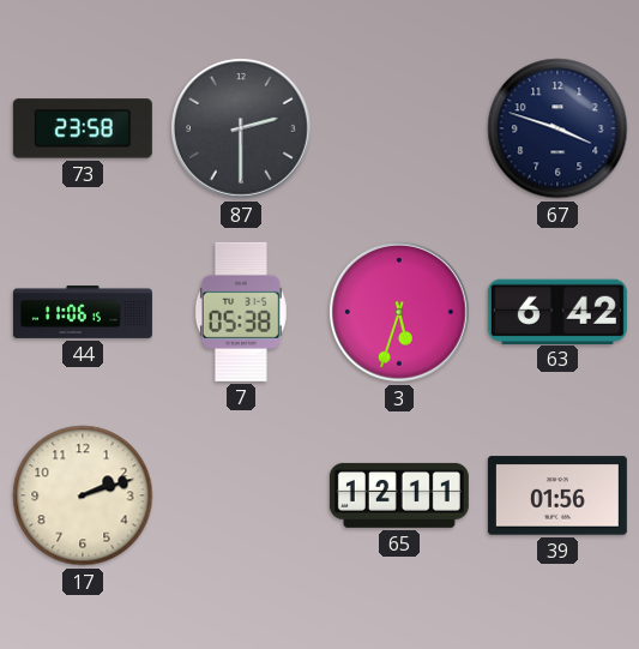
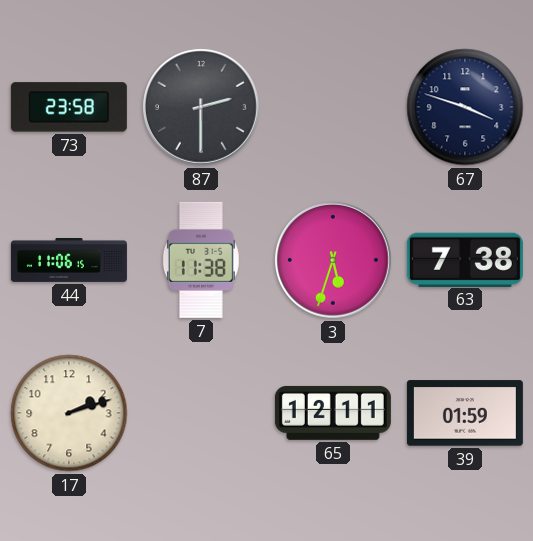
7: 05:38 -> 11:38
63: 6:42 -> 7:38
39: 01:56 -> 01:59
